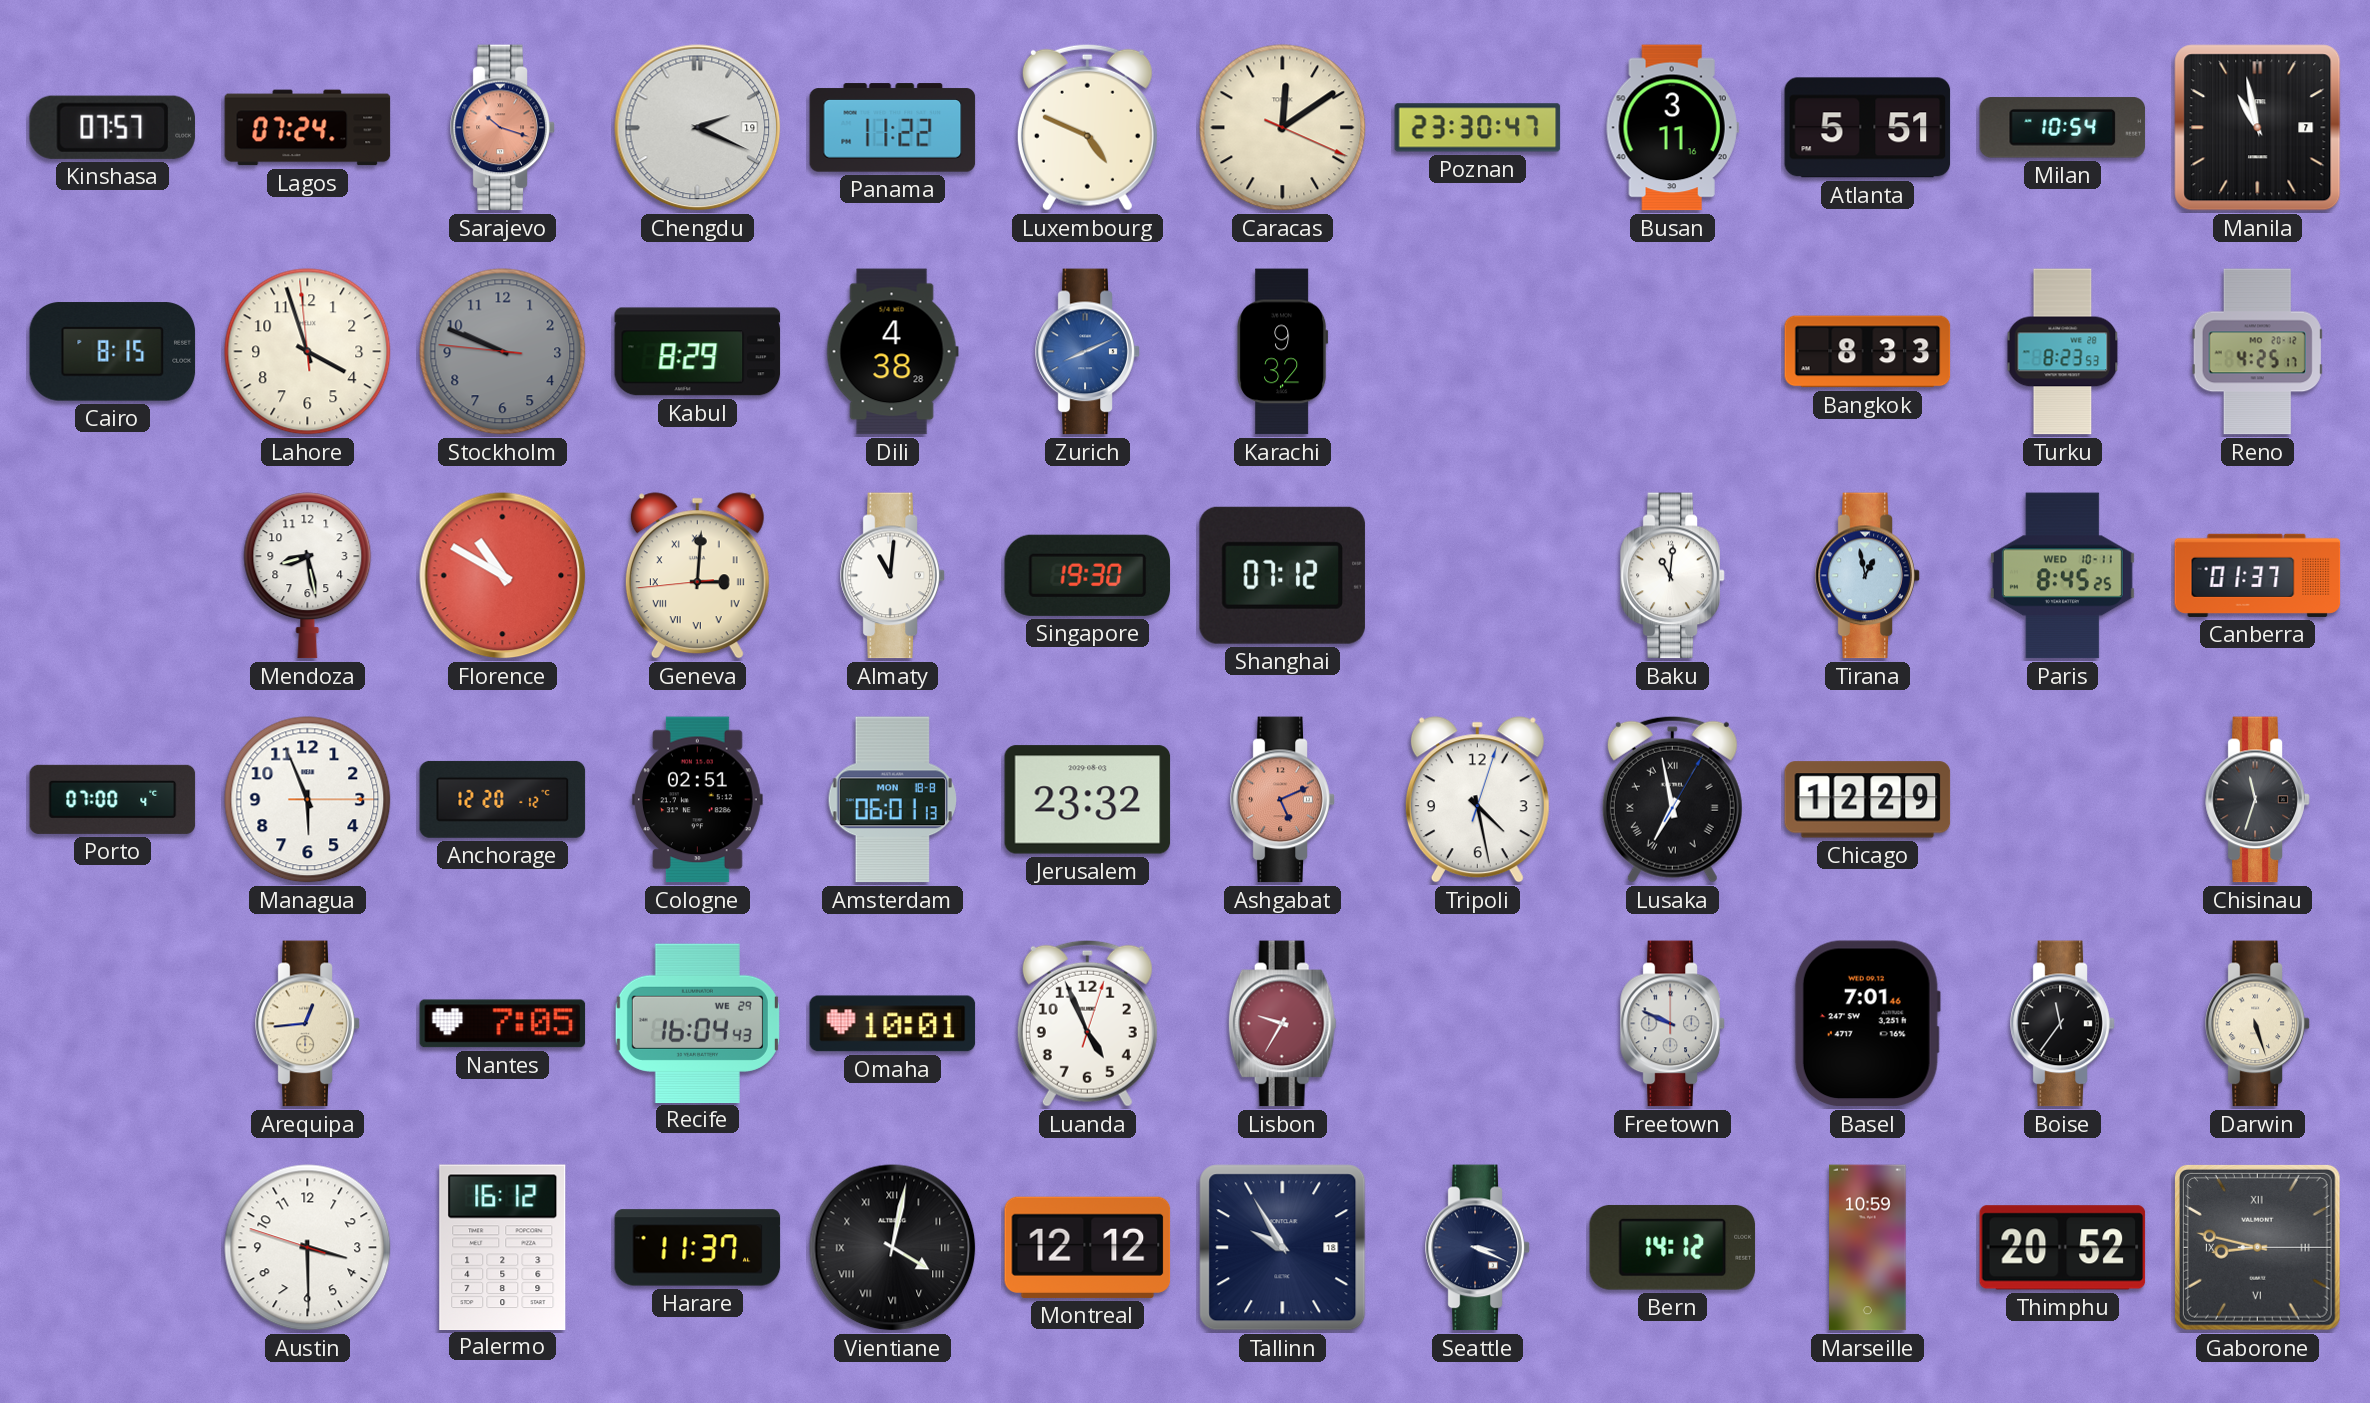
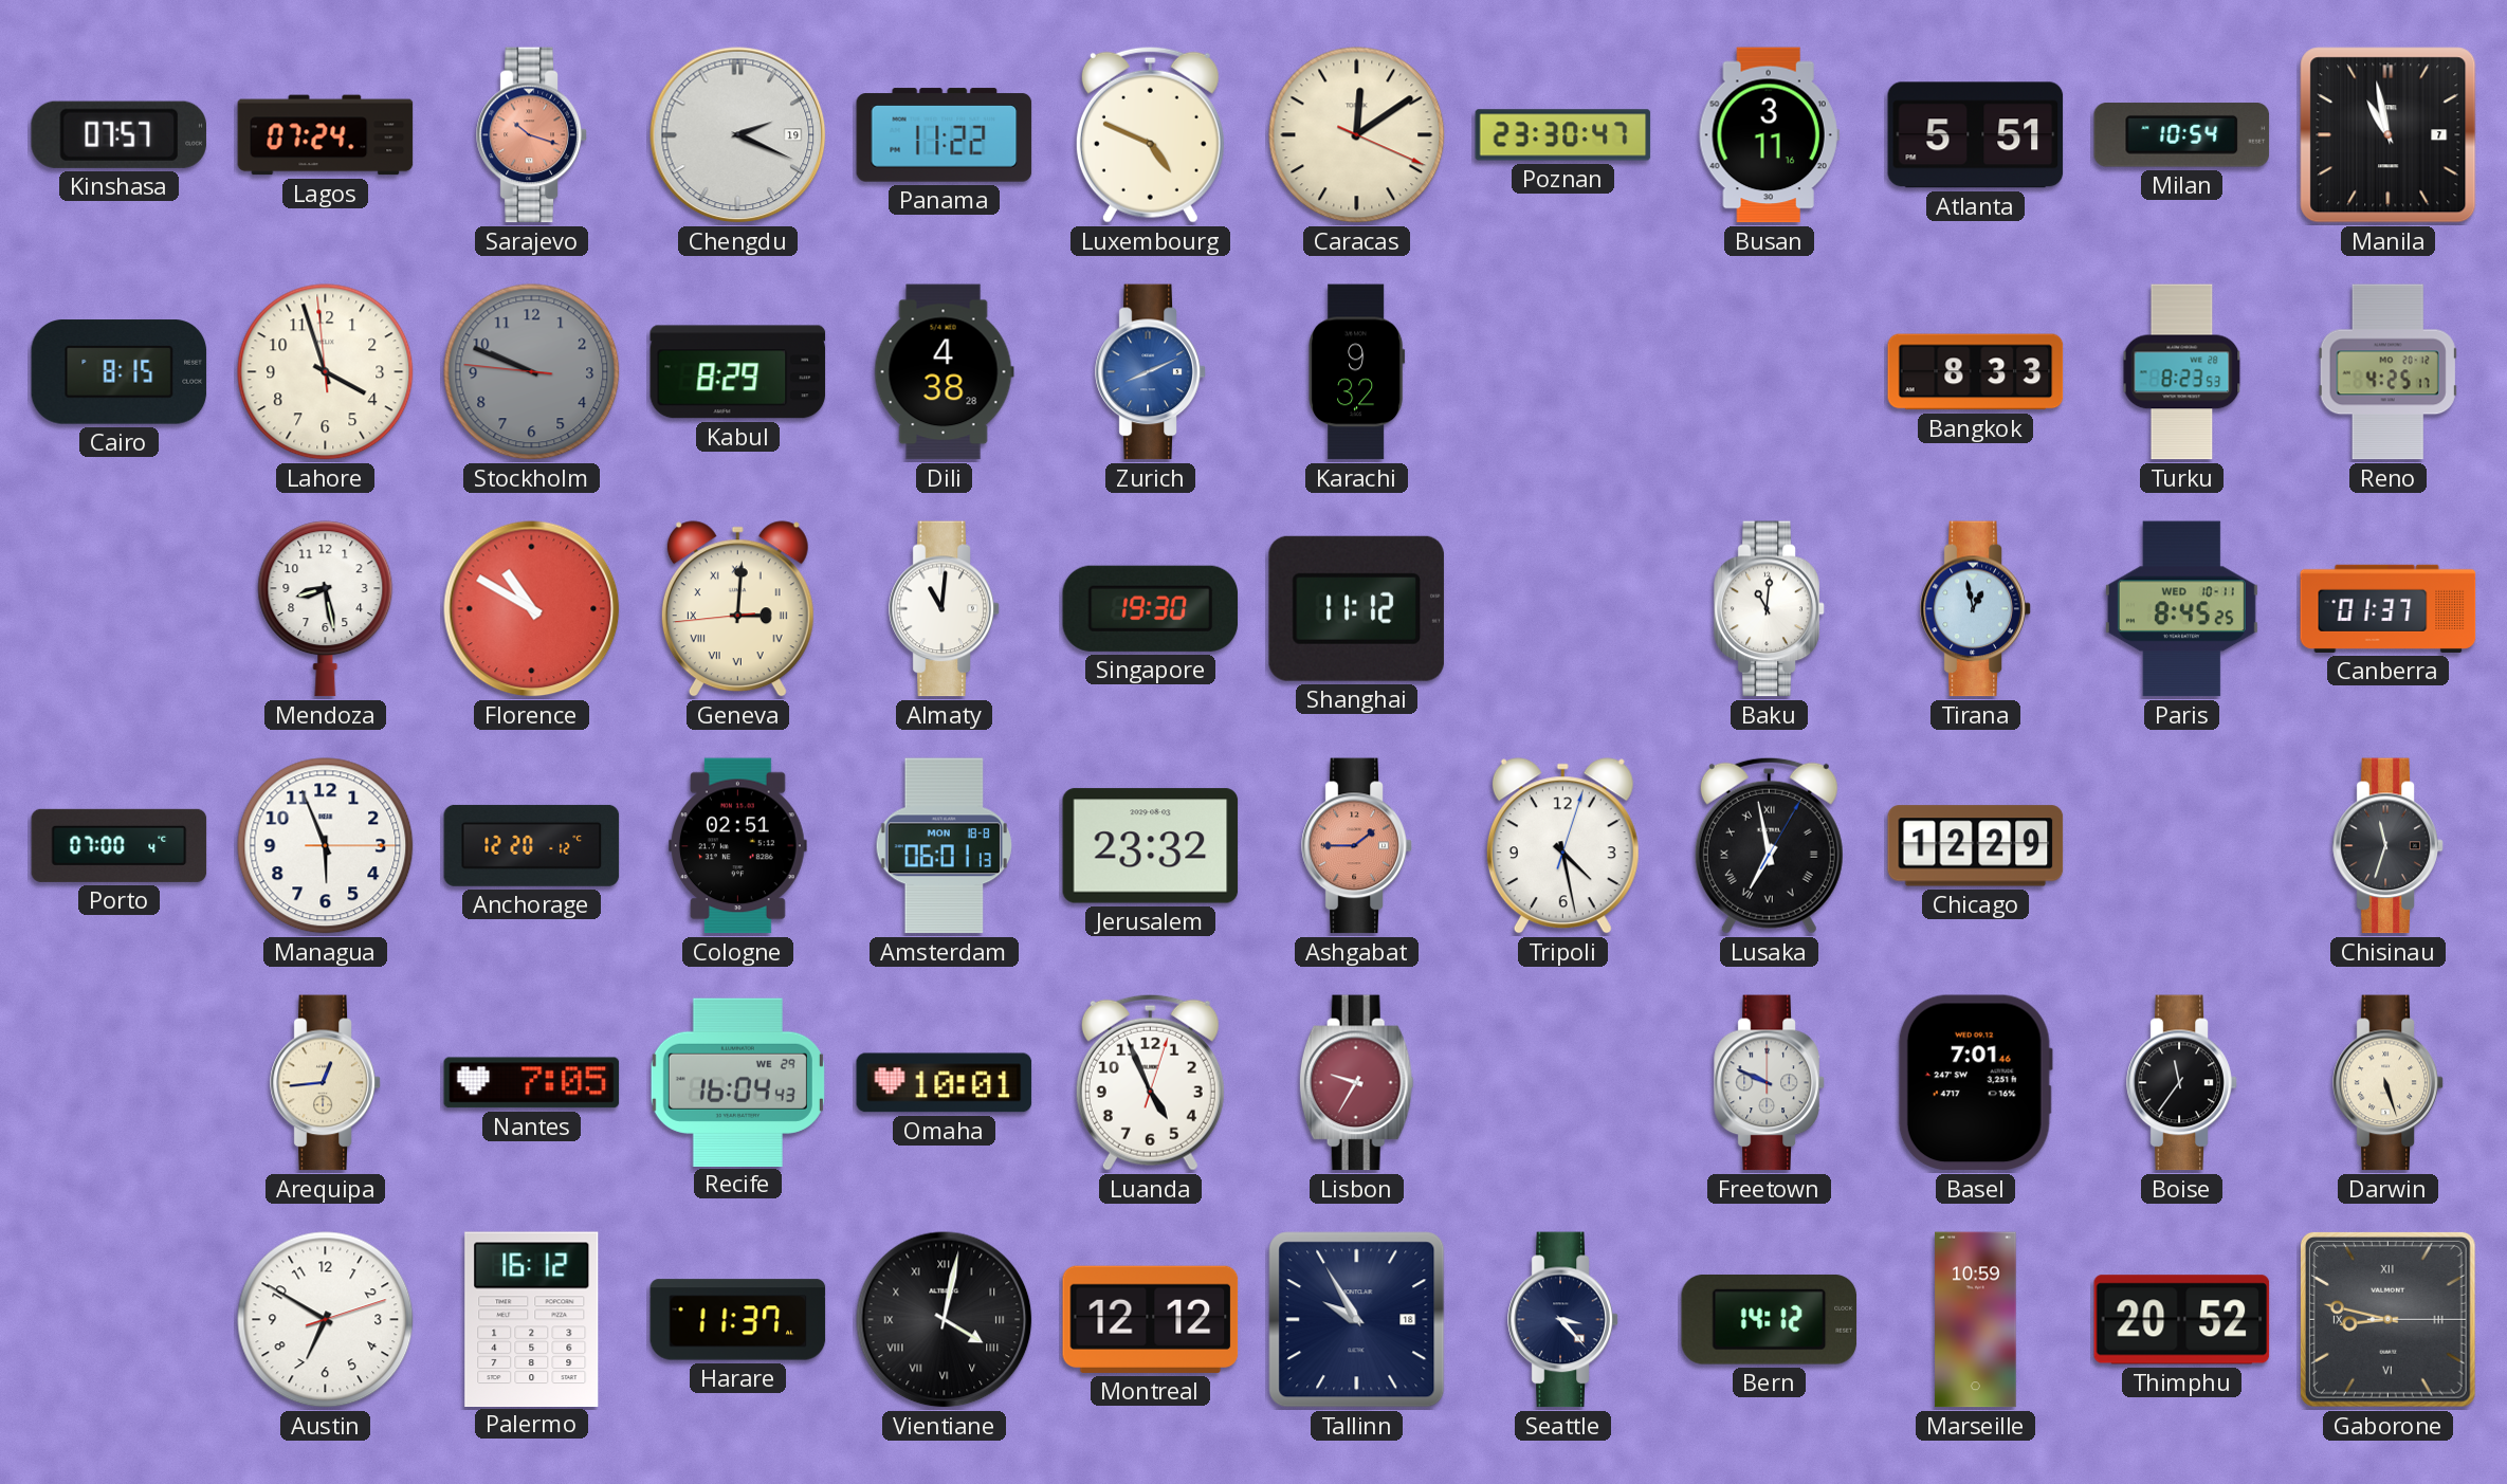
Shanghai: 07:12 -> 11:12
Ashgabat: 5:11 -> 1:45
Austin: 3:29 -> 6:50
Seattle: 3:19 -> 3:23
